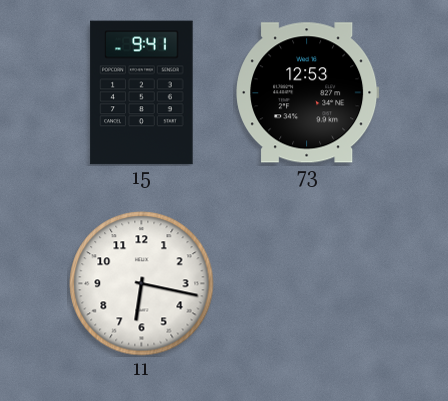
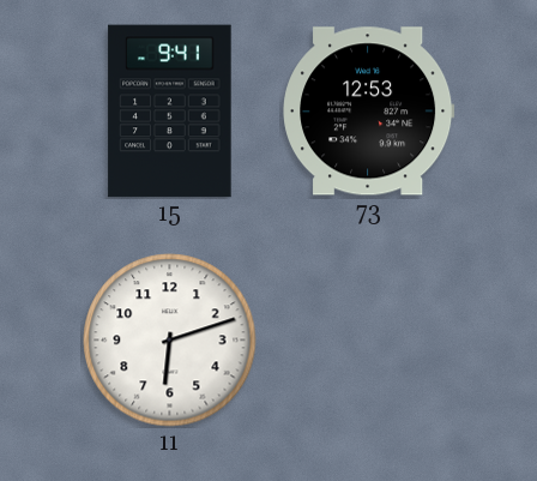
11: 6:17 -> 6:12
